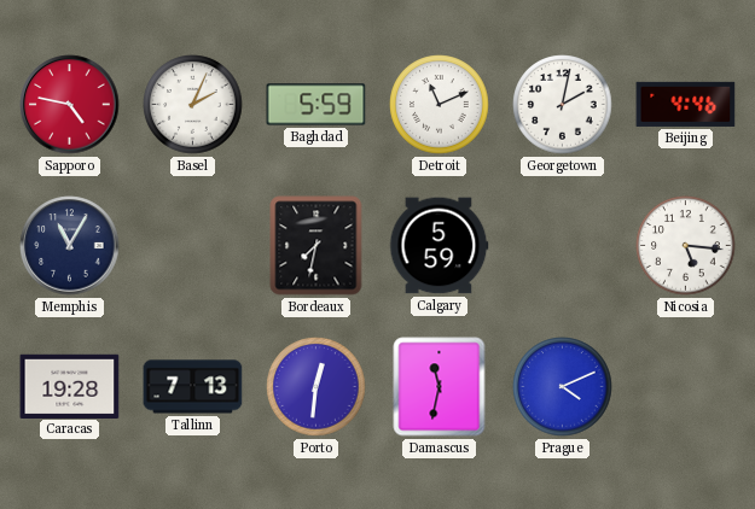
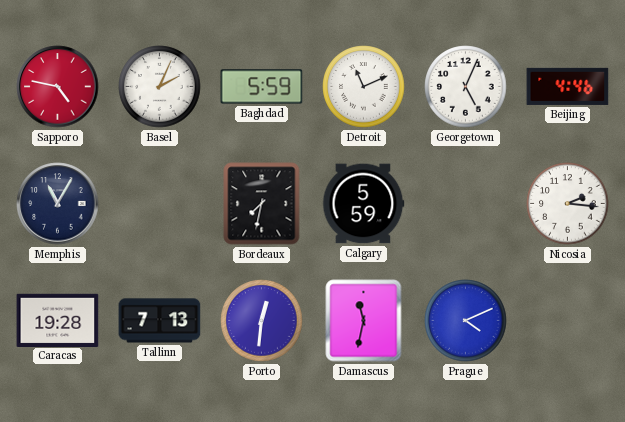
Georgetown: 2:02 -> 5:04
Nicosia: 5:16 -> 2:16
